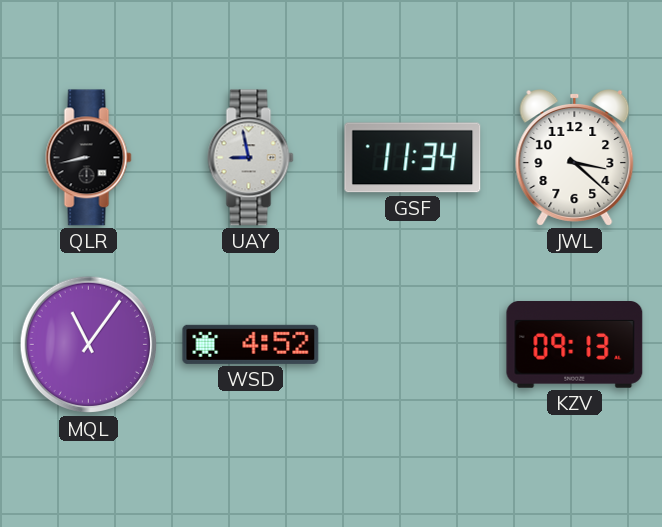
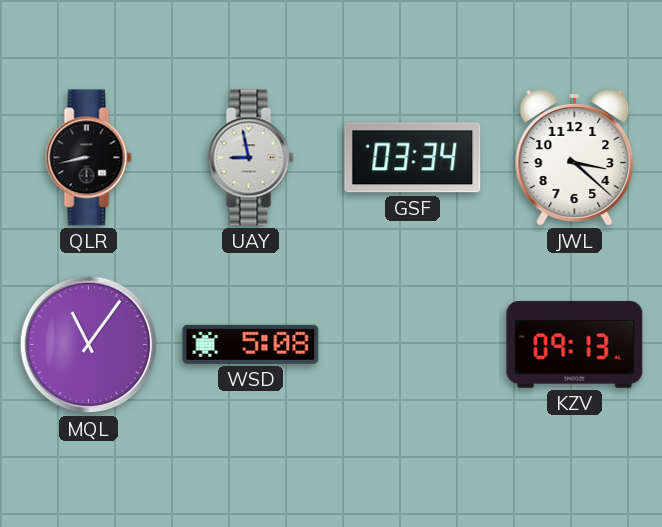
GSF: 11:34 -> 03:34
WSD: 4:52 -> 5:08
